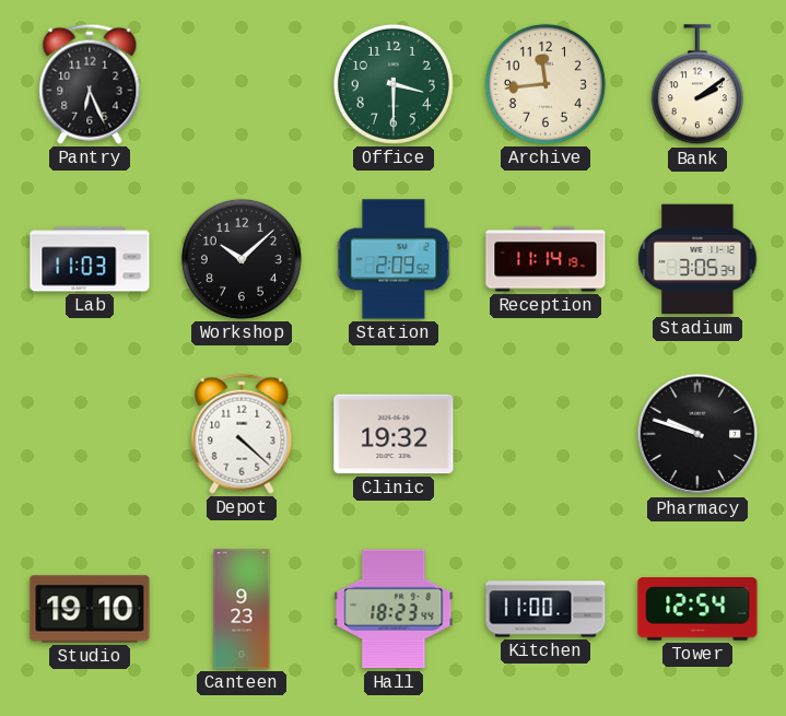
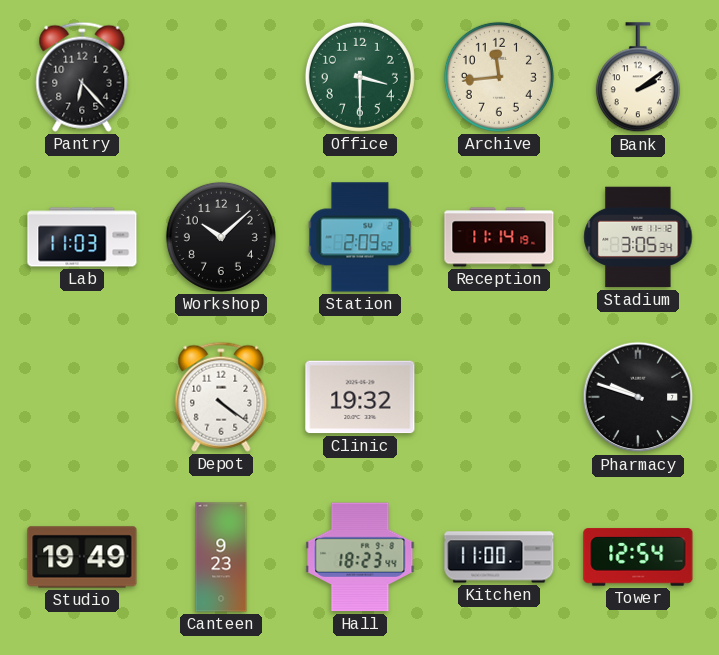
Pantry: 6:26 -> 6:23
Depot: 4:22 -> 4:21
Studio: 19:10 -> 19:49
